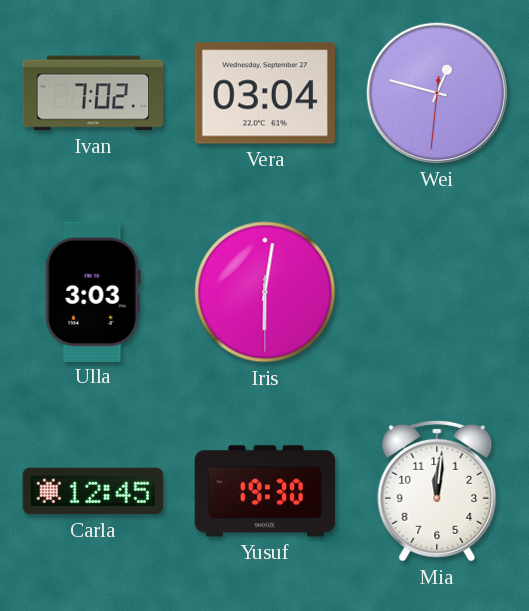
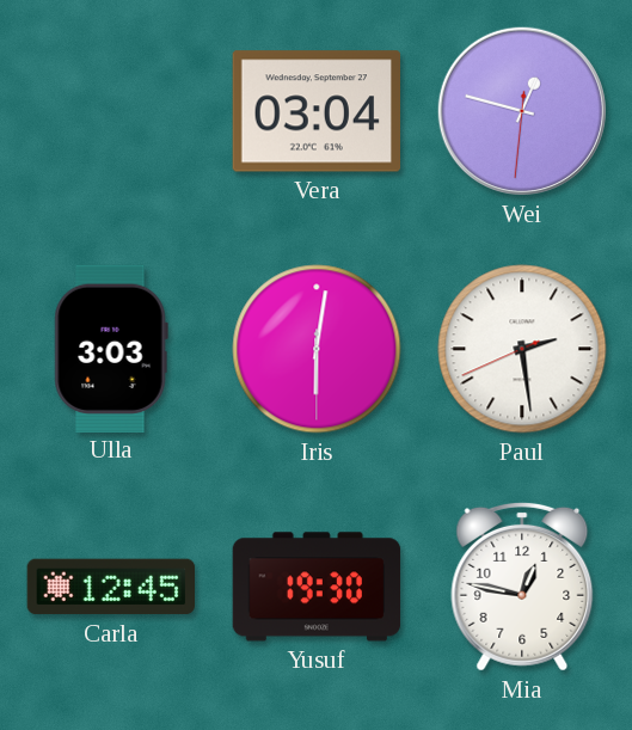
Ivan: 7:02 -> none
Paul: none -> 2:28
Mia: 12:01 -> 12:47
